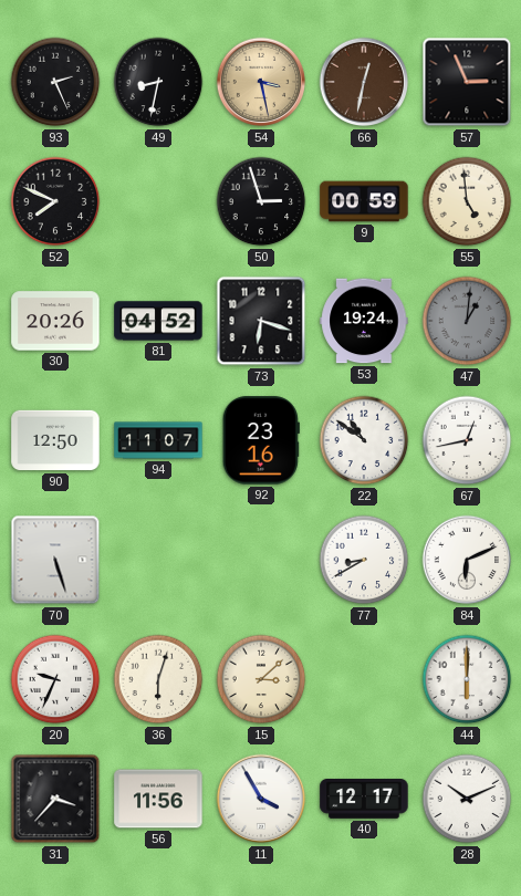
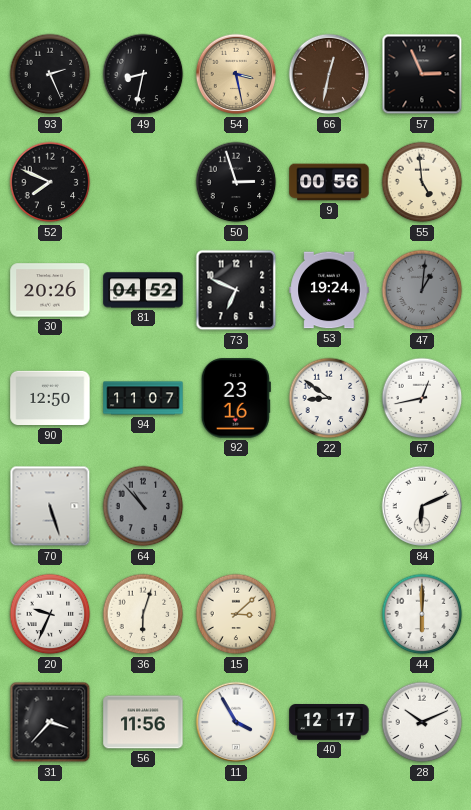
9: 00:59 -> 00:56
73: 6:18 -> 6:49
22: 10:51 -> 8:51
64: none -> 10:53
77: 8:40 -> none
